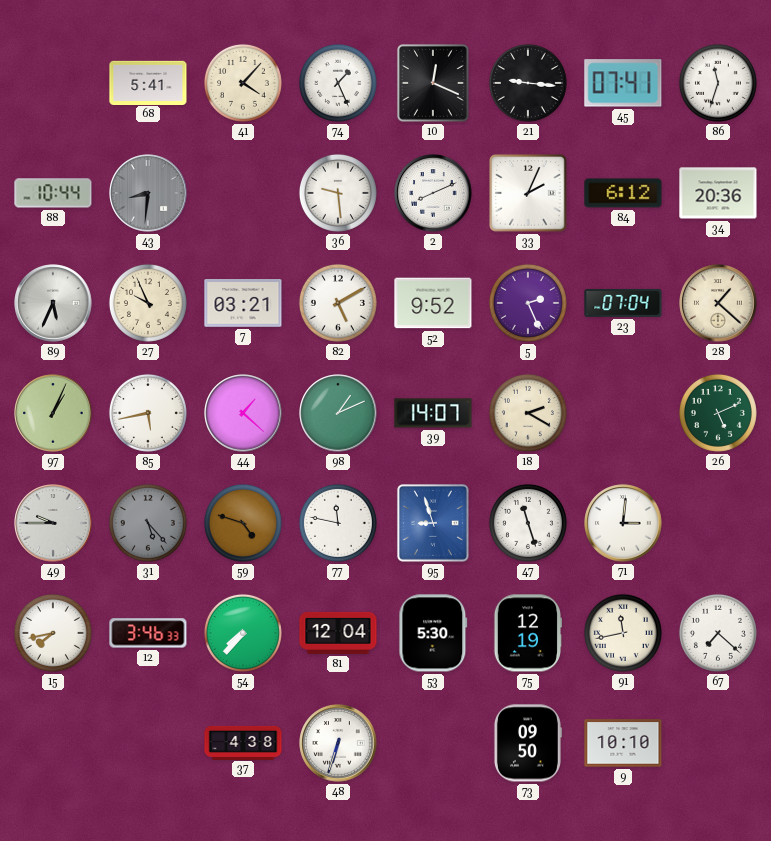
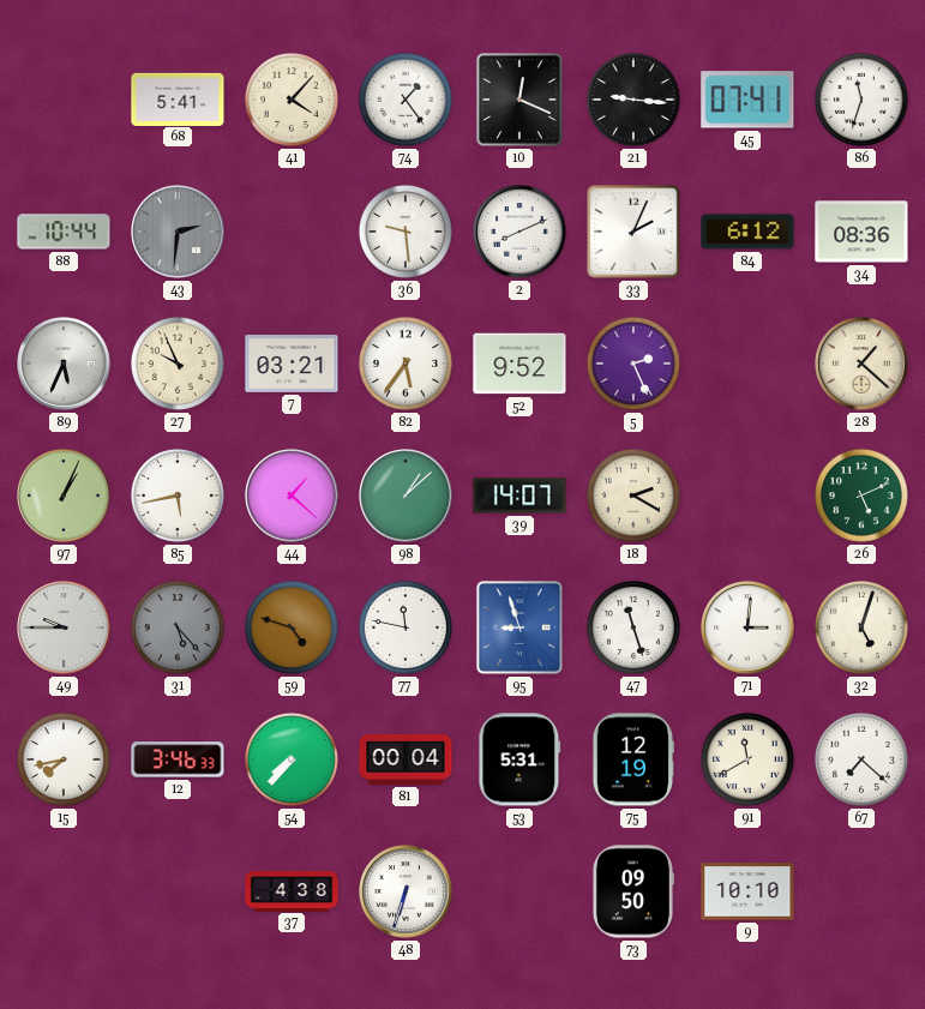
74: 1:26 -> 1:24
43: 8:31 -> 2:31
34: 20:36 -> 08:36
82: 5:10 -> 5:36
23: 07:04 -> none
98: 1:11 -> 1:08
32: none -> 5:03
81: 12:04 -> 00:04
53: 5:30 -> 5:31
91: 11:43 -> 11:40
